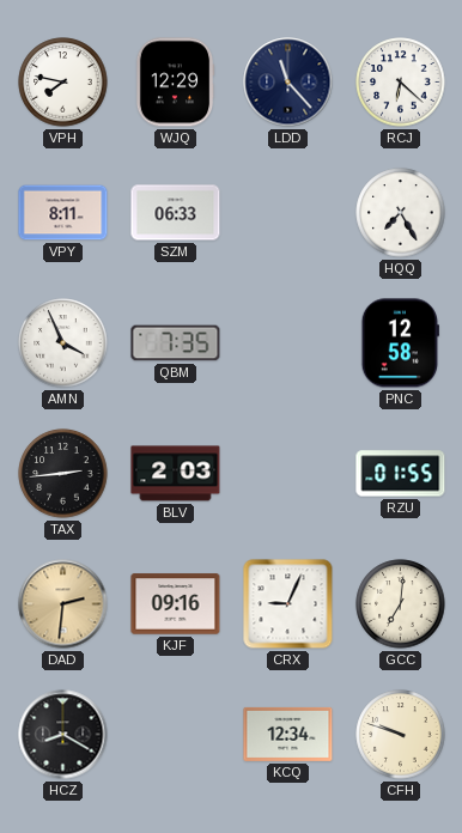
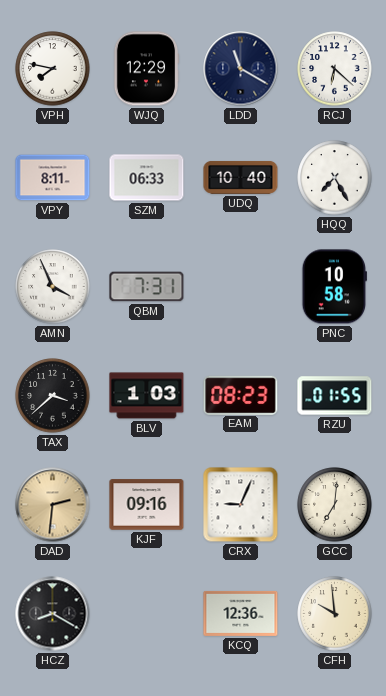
LDD: 11:23 -> 11:20
UDQ: none -> 10:40
QBM: 7:35 -> 7:31
PNC: 12:58 -> 10:58
TAX: 2:44 -> 3:38
BLV: 2:03 -> 1:03
EAM: none -> 08:23
KCQ: 12:34 -> 12:36
CFH: 9:48 -> 9:59
